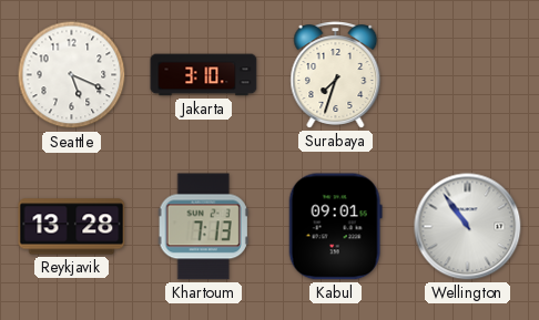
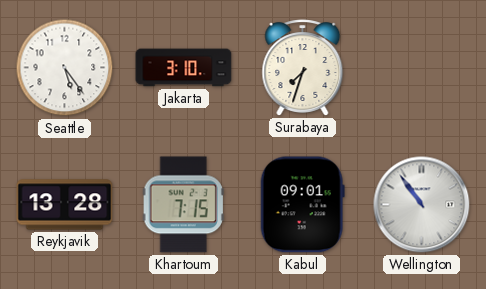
Seattle: 5:19 -> 5:24
Khartoum: 7:13 -> 7:15
